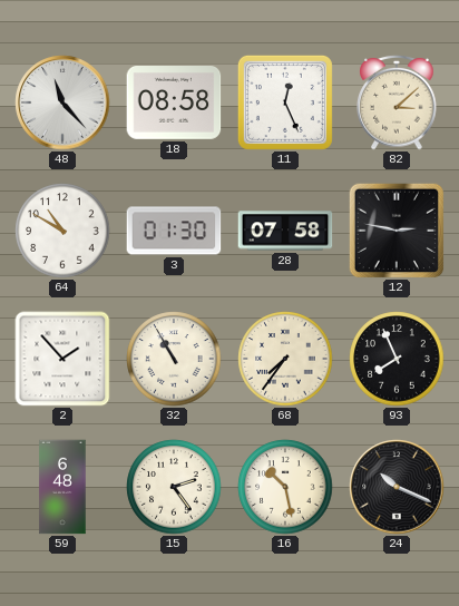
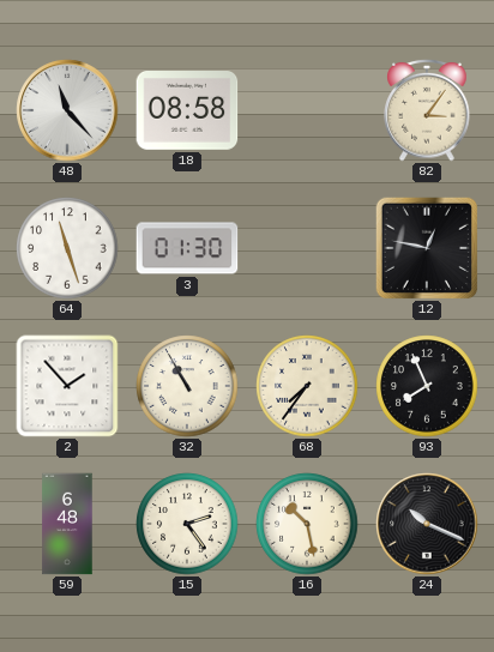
11: 12:26 -> none
82: 3:08 -> 3:06
64: 10:50 -> 11:27
28: 07:58 -> none
12: 2:47 -> 12:47
